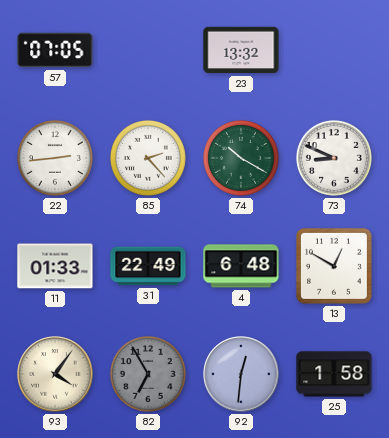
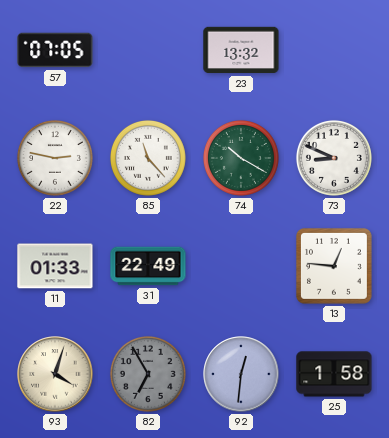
22: 2:44 -> 2:47
85: 2:23 -> 11:23
4: 6:48 -> none
13: 12:50 -> 12:46
93: 4:06 -> 4:03
